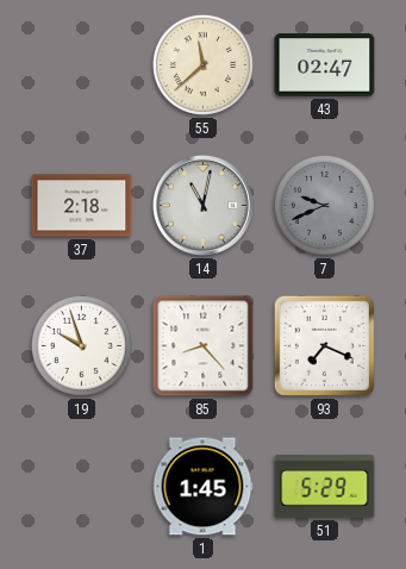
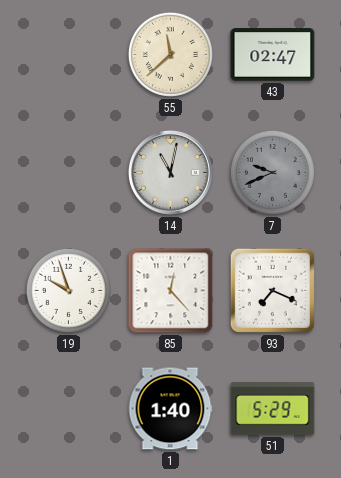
37: 2:18 -> none
85: 8:23 -> 12:23
1: 1:45 -> 1:40
